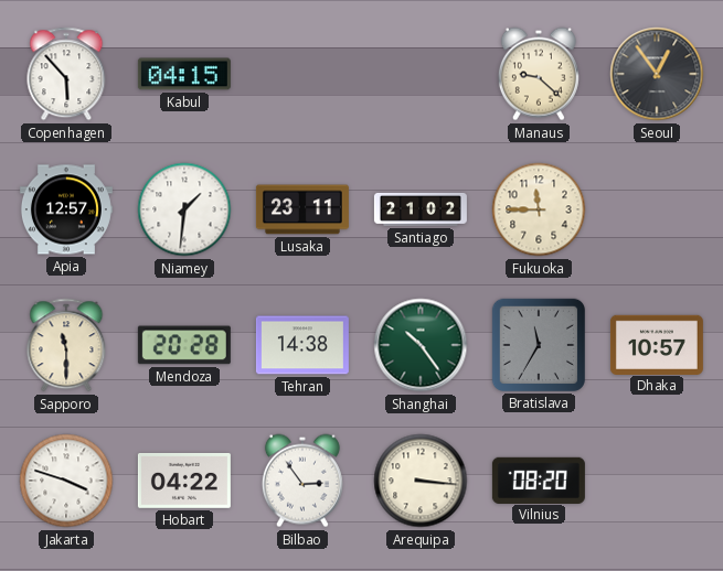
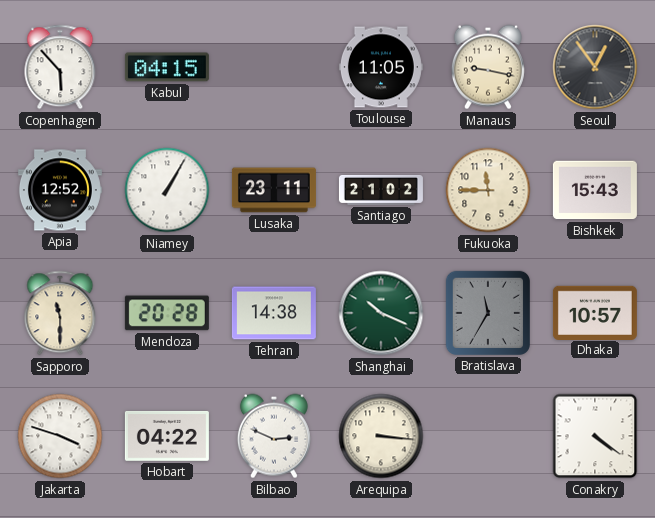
Toulouse: none -> 11:05
Manaus: 9:22 -> 9:17
Apia: 12:57 -> 12:52
Niamey: 1:31 -> 1:05
Bishkek: none -> 15:43
Shanghai: 10:24 -> 10:19
Bilbao: 2:54 -> 2:49
Vilnius: 08:20 -> none
Conakry: none -> 4:21
